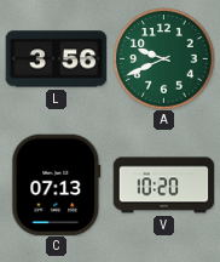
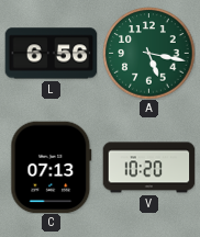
L: 3:56 -> 6:56
A: 9:41 -> 5:17
